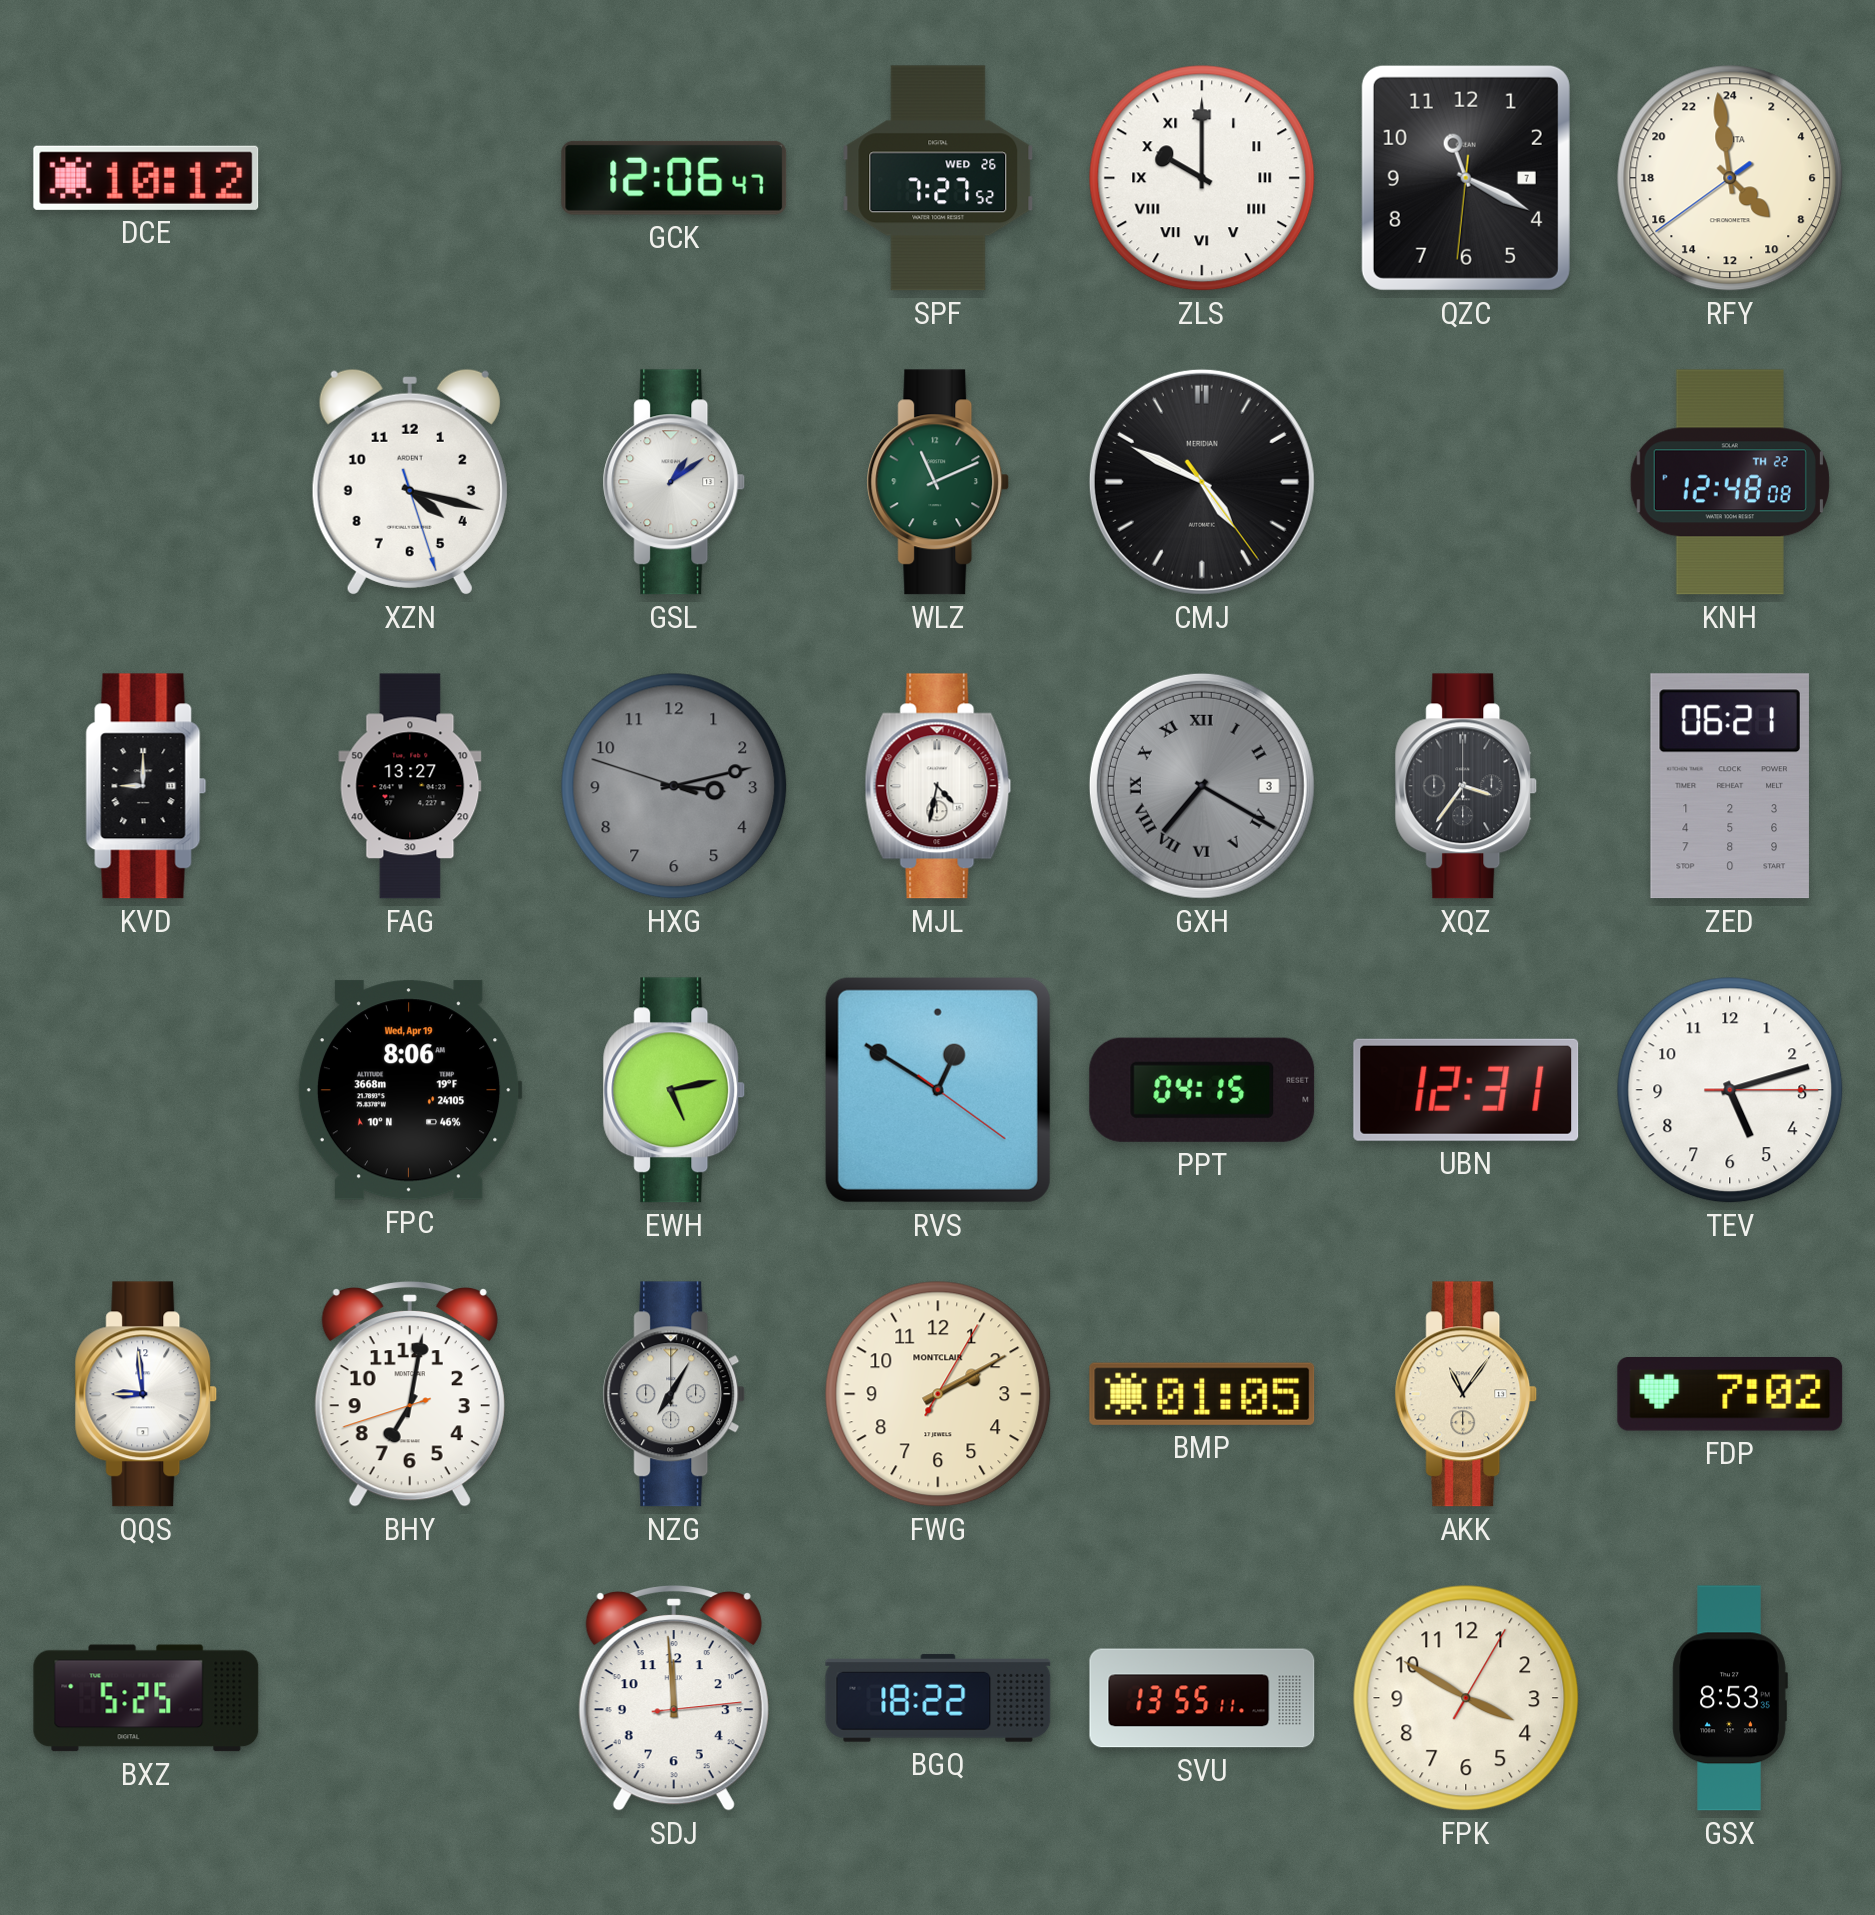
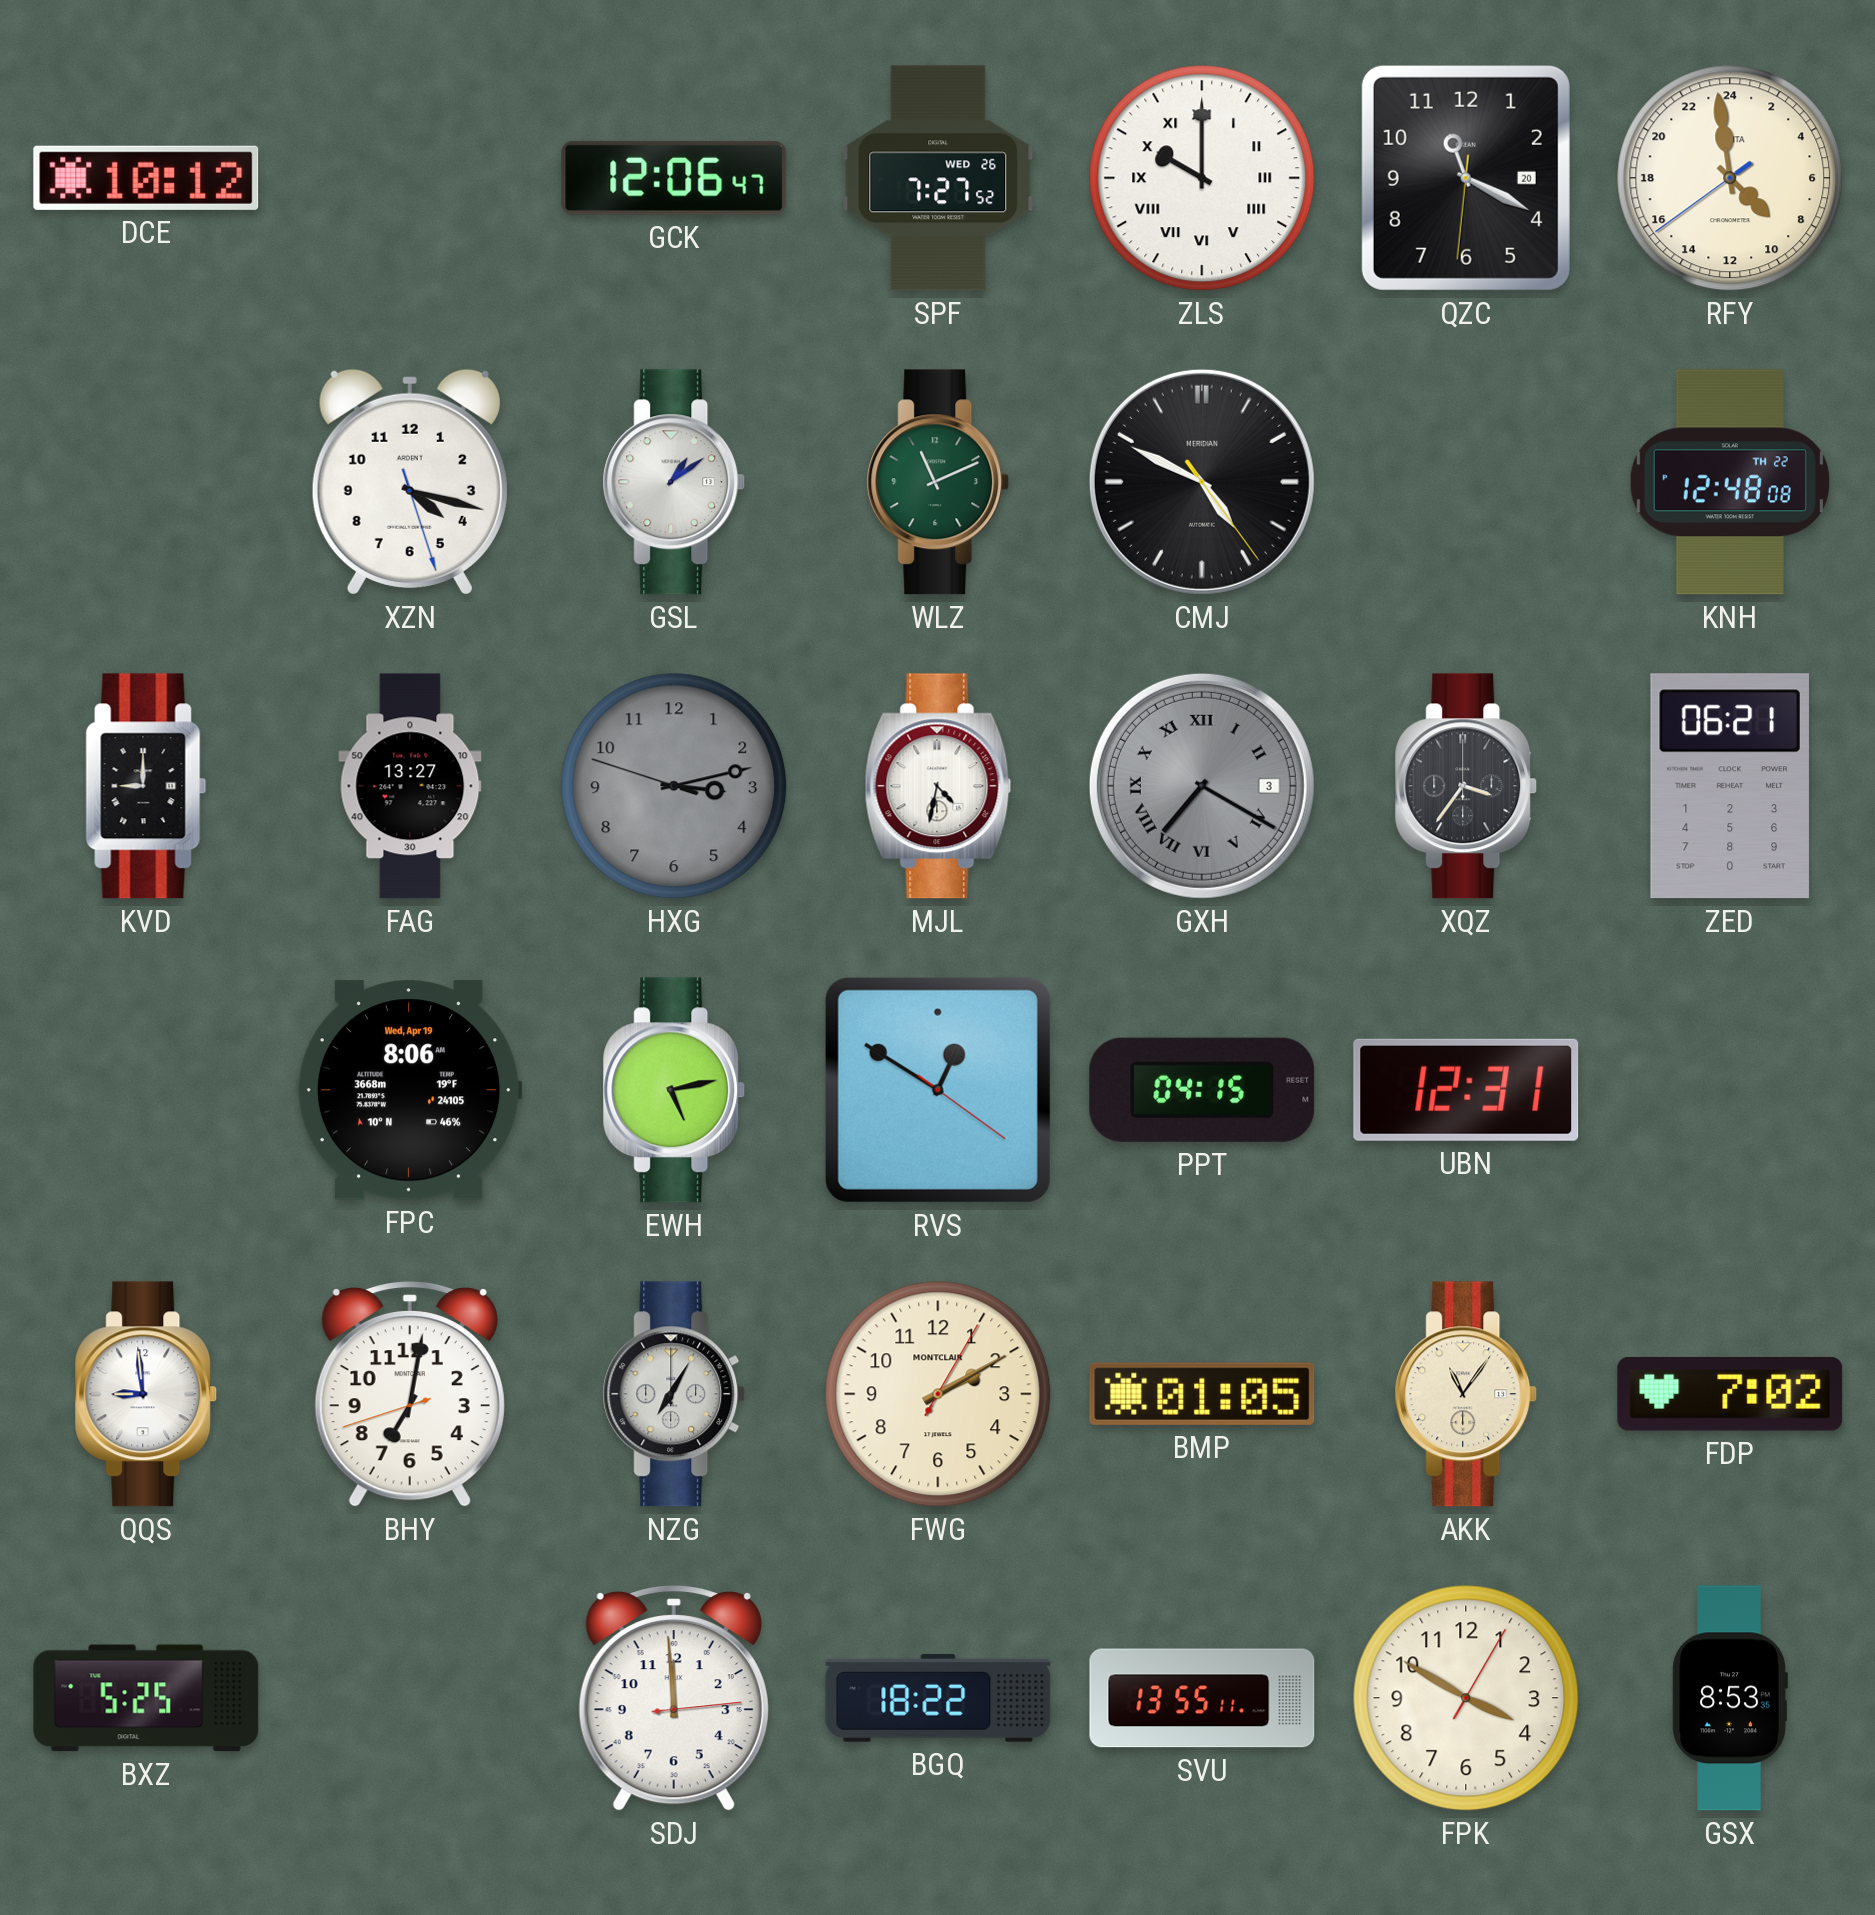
QZC date: 7 -> 20
TEV: 5:12 -> none
